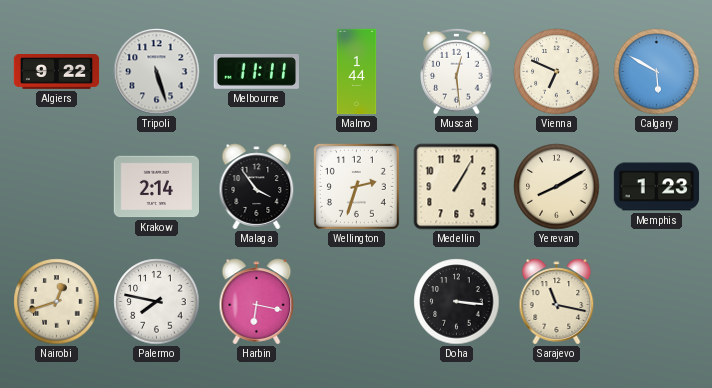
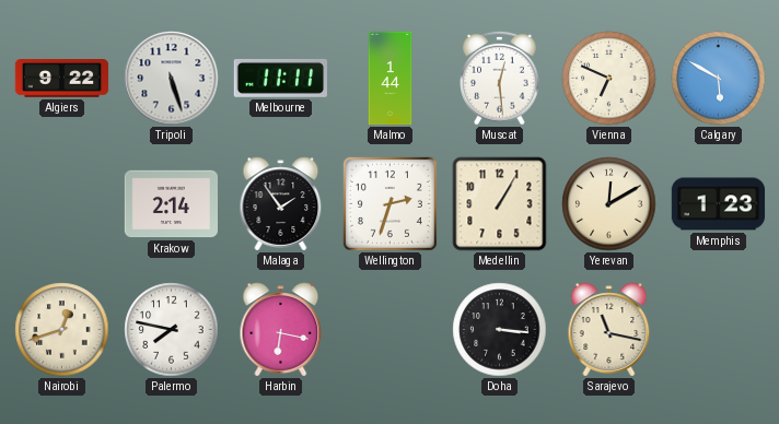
Malaga: 3:54 -> 1:54
Yerevan: 8:10 -> 12:10
